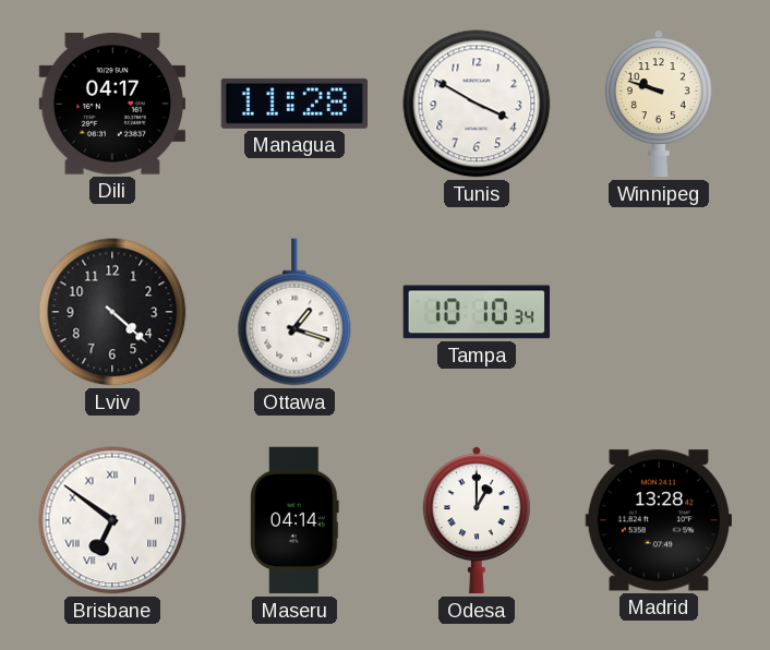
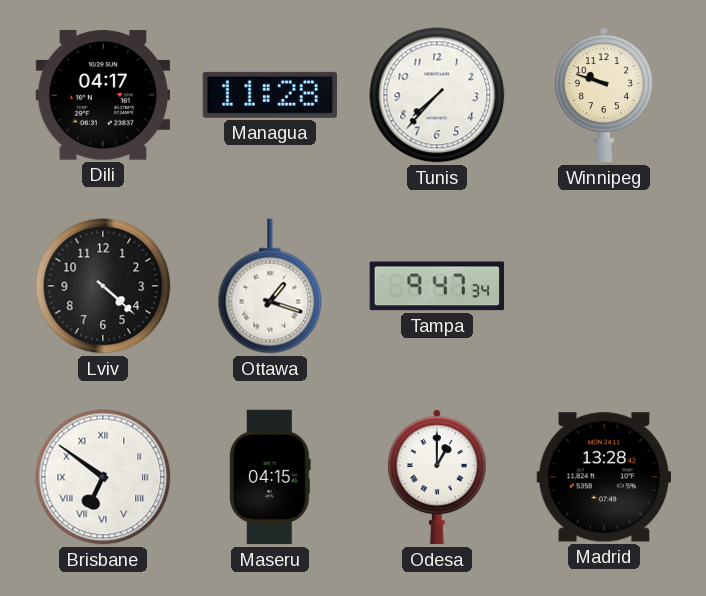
Tunis: 3:50 -> 7:37
Tampa: 10:10 -> 9:47
Maseru: 04:14 -> 04:15
